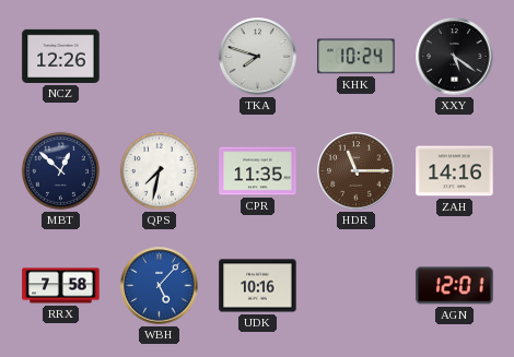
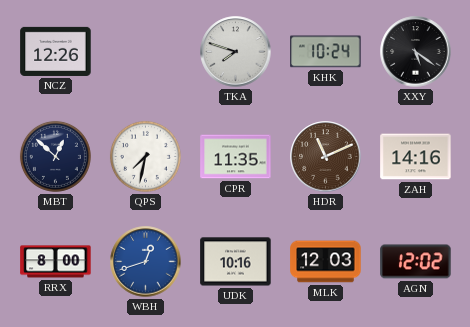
HDR: 11:15 -> 11:11
RRX: 7:58 -> 8:00
WBH: 5:07 -> 12:42
MLK: none -> 12:03
AGN: 12:01 -> 12:02
